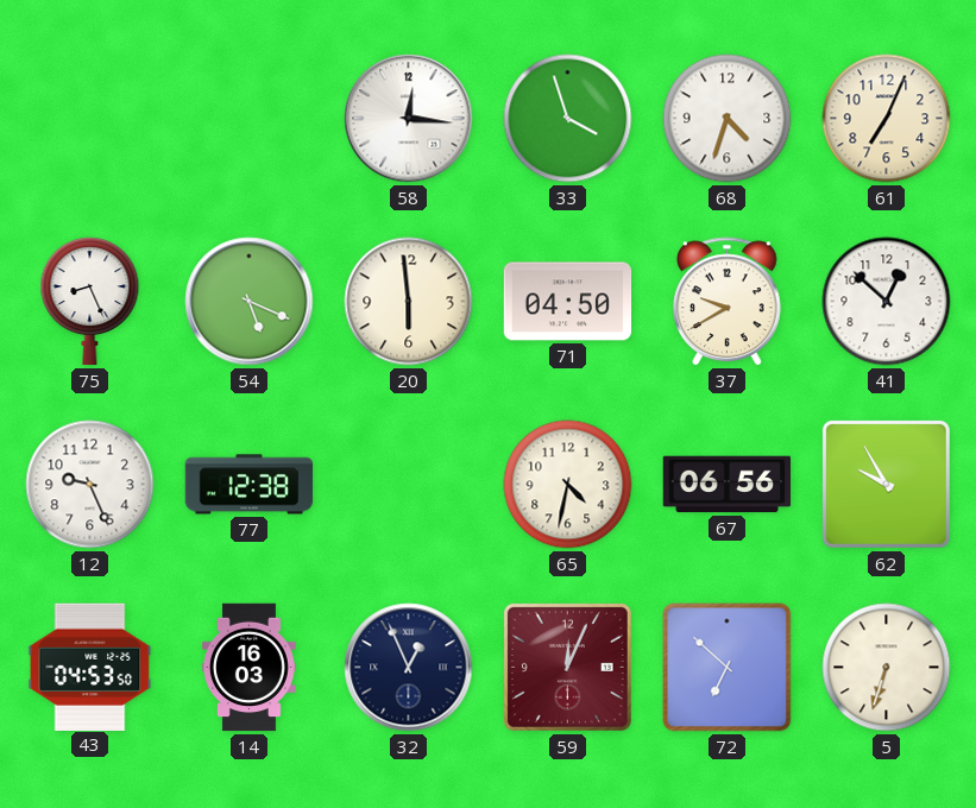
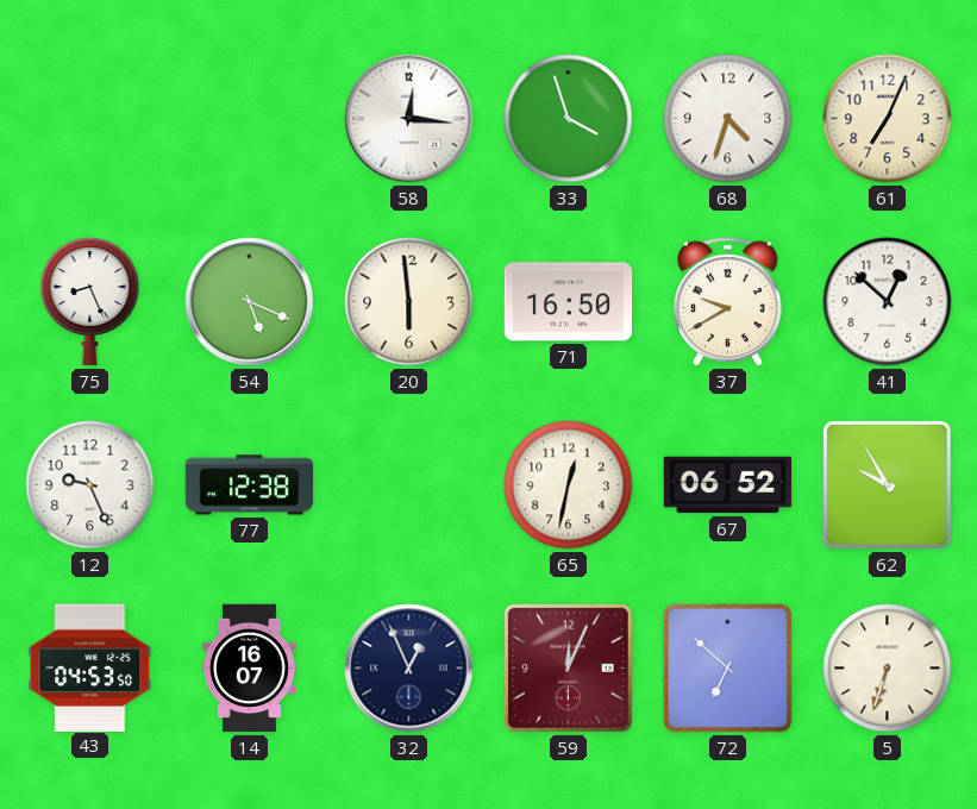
71: 04:50 -> 16:50
65: 4:32 -> 12:32
67: 06:56 -> 06:52
14: 16:03 -> 16:07
